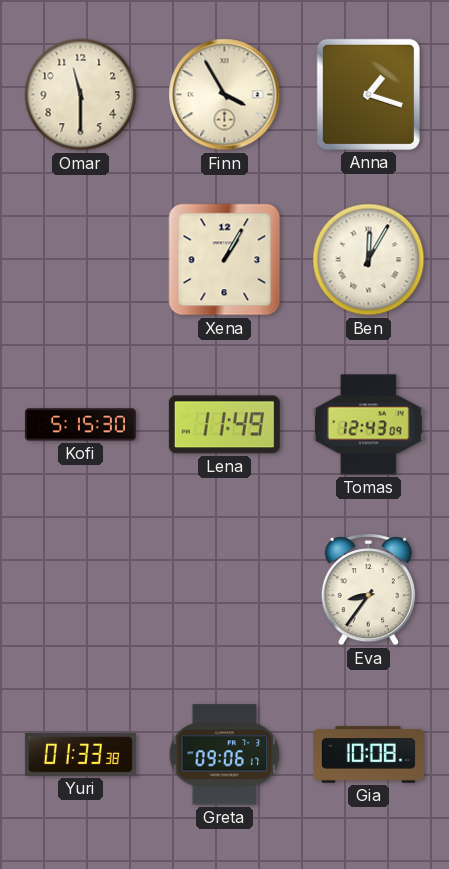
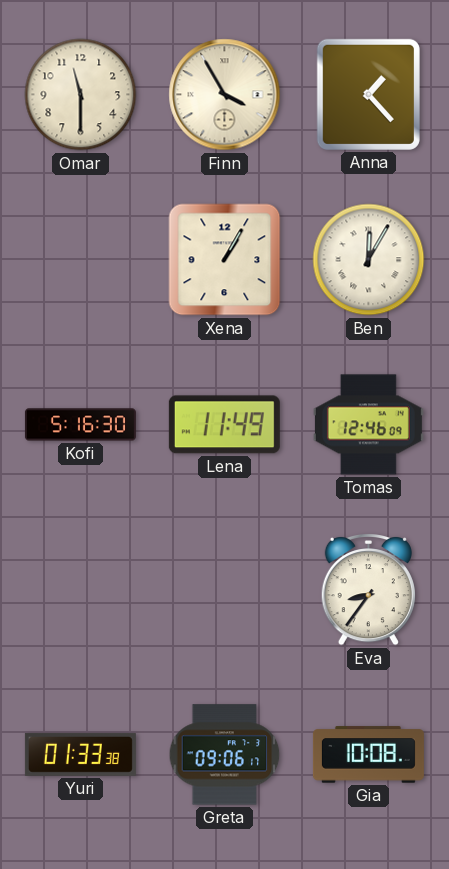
Anna: 1:18 -> 1:23
Kofi: 5:15 -> 5:16
Tomas: 12:43 -> 12:46
